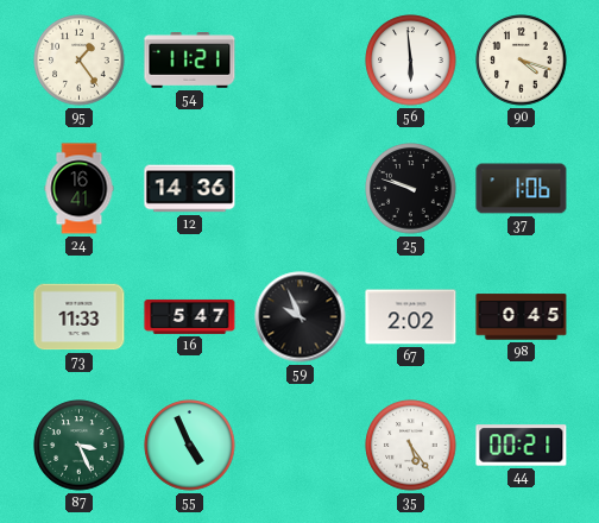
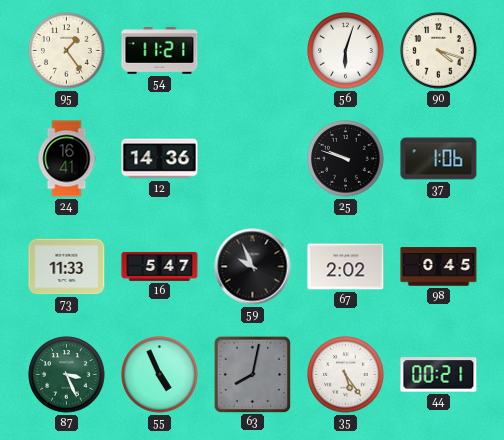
56: 5:59 -> 6:03
63: none -> 8:02
